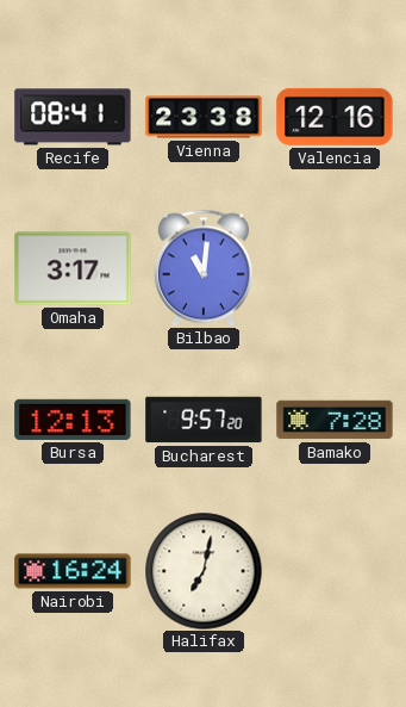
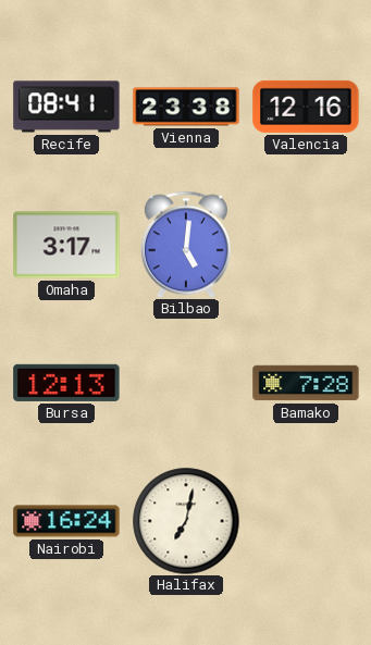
Bilbao: 11:01 -> 5:01
Bucharest: 9:57 -> none
